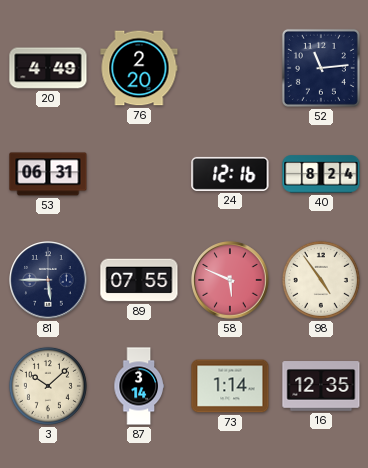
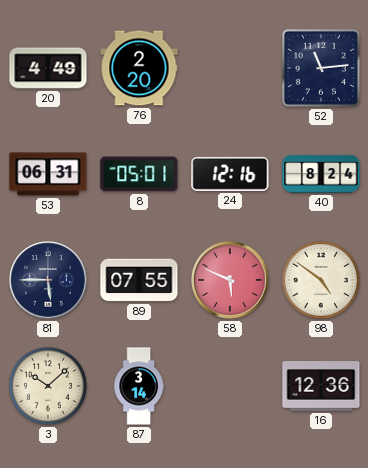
8: none -> 05:01
98: 4:54 -> 4:51
73: 1:14 -> none
16: 12:35 -> 12:36
